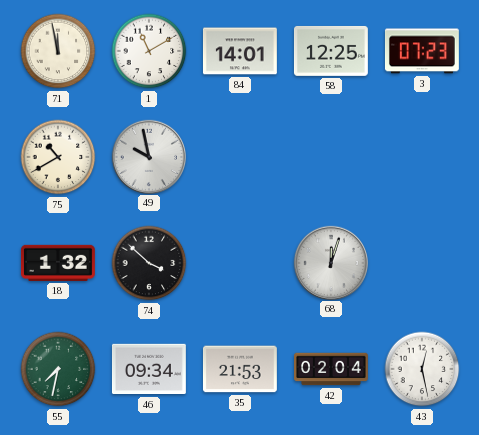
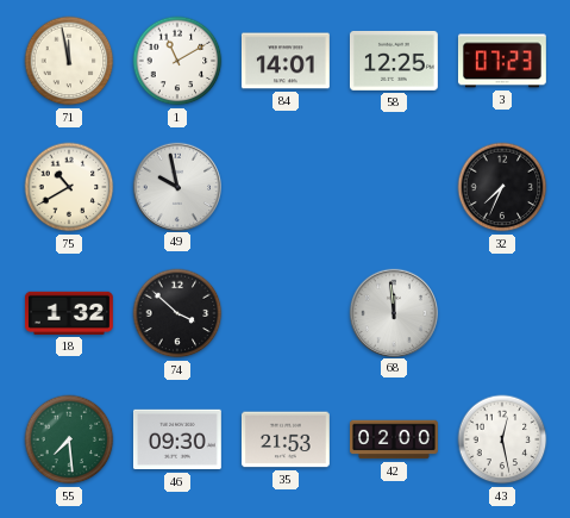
32: none -> 7:34
68: 12:03 -> 11:59
55: 7:32 -> 7:29
46: 09:34 -> 09:30
42: 02:04 -> 02:00
